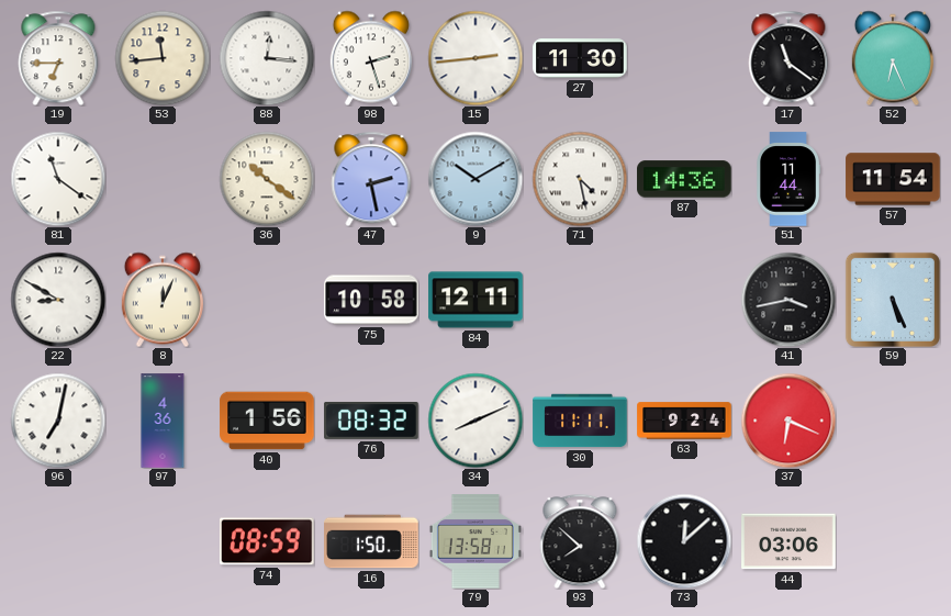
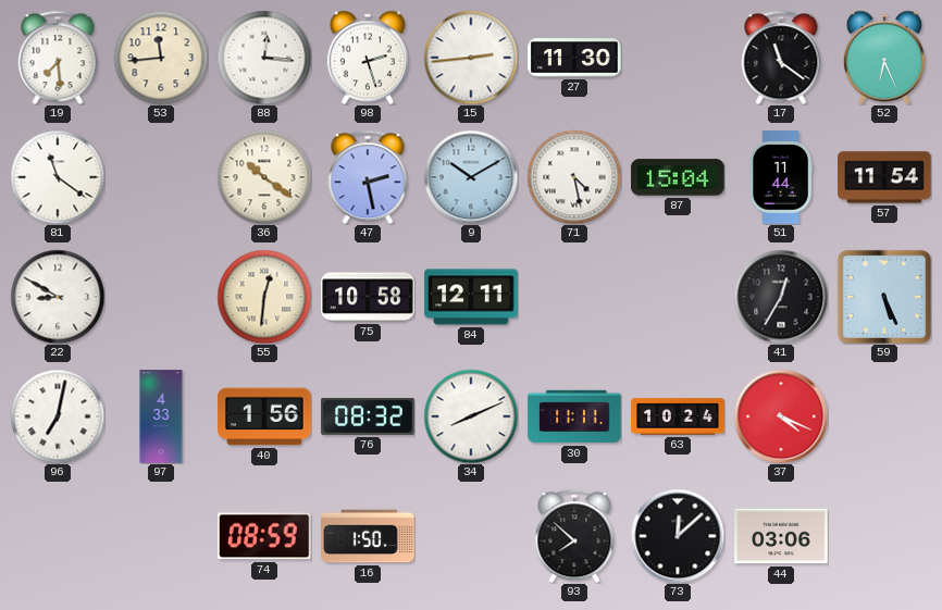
19: 6:45 -> 7:29
87: 14:36 -> 15:04
8: 12:04 -> none
55: none -> 12:31
41: 3:43 -> 12:35
97: 4:36 -> 4:33
63: 9:24 -> 10:24
37: 6:19 -> 4:19
79: 13:58 -> none
